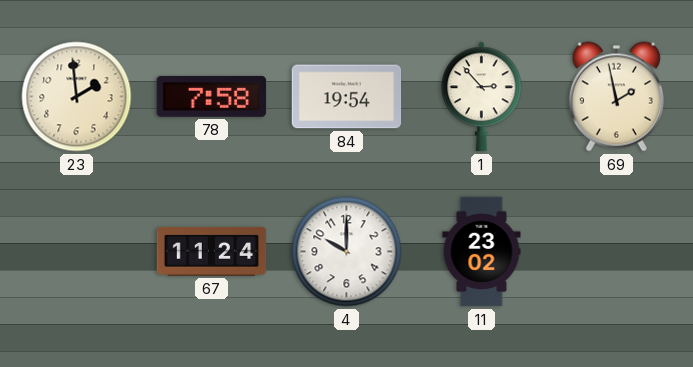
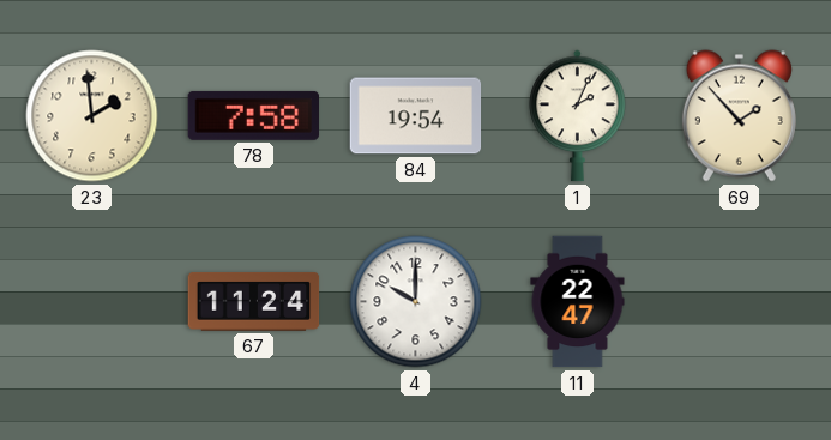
1: 2:53 -> 2:04
69: 1:58 -> 1:53
11: 23:02 -> 22:47
